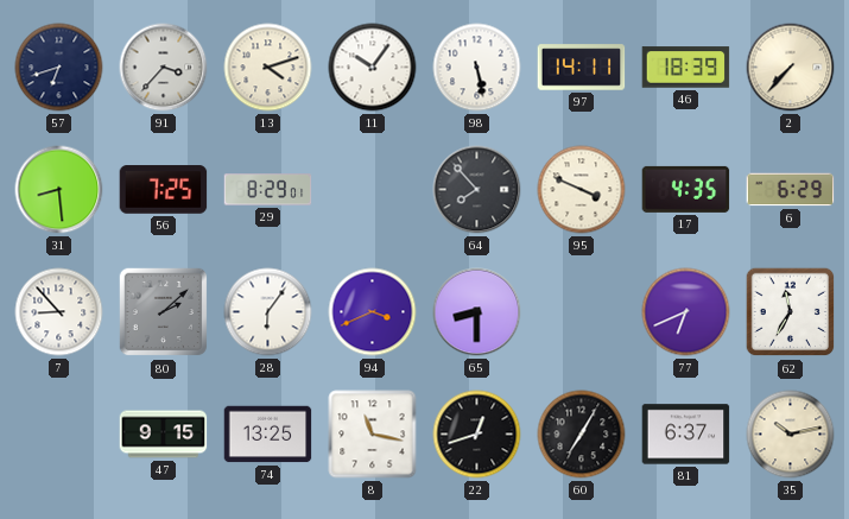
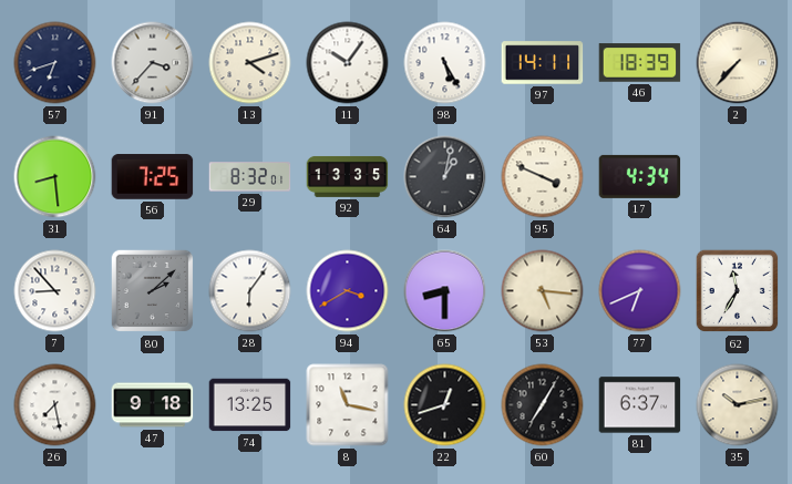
98: 5:28 -> 5:25
29: 8:29 -> 8:32
92: none -> 13:35
64: 7:53 -> 1:02
17: 4:35 -> 4:34
6: 6:29 -> none
94: 3:41 -> 3:40
53: none -> 5:16
26: none -> 7:28
47: 9:15 -> 9:18
